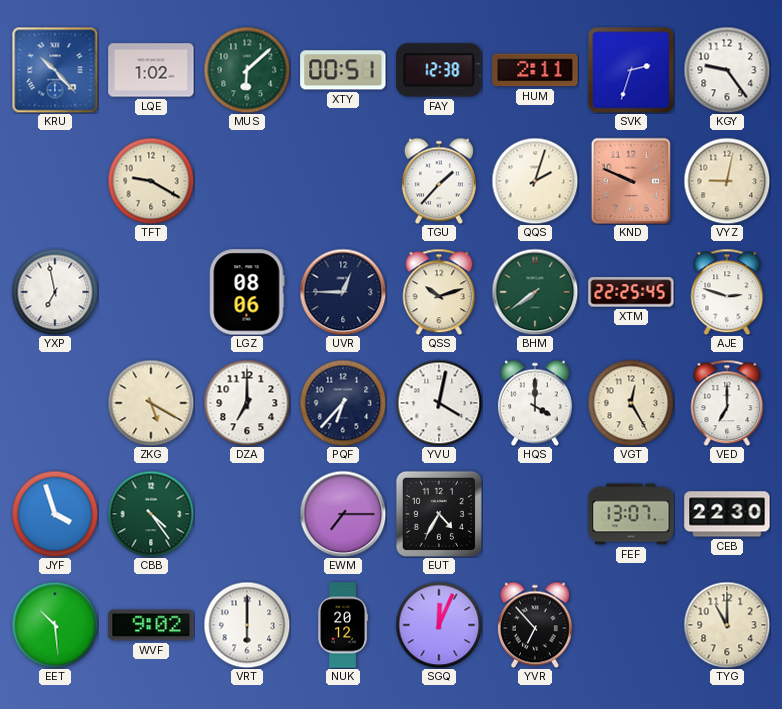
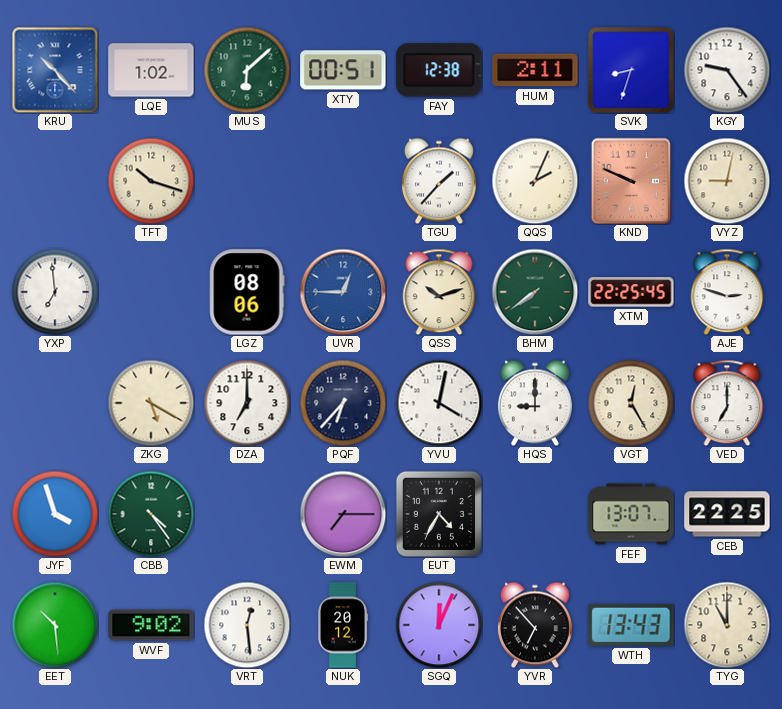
SVK: 2:33 -> 8:33
TFT: 9:20 -> 10:18
QQS: 2:03 -> 2:04
YXP: 6:58 -> 6:59
UVR dial: navy -> blue
HQS: 4:00 -> 9:00
CEB: 22:30 -> 22:25
VRT: 6:00 -> 12:29
WTH: none -> 13:43
